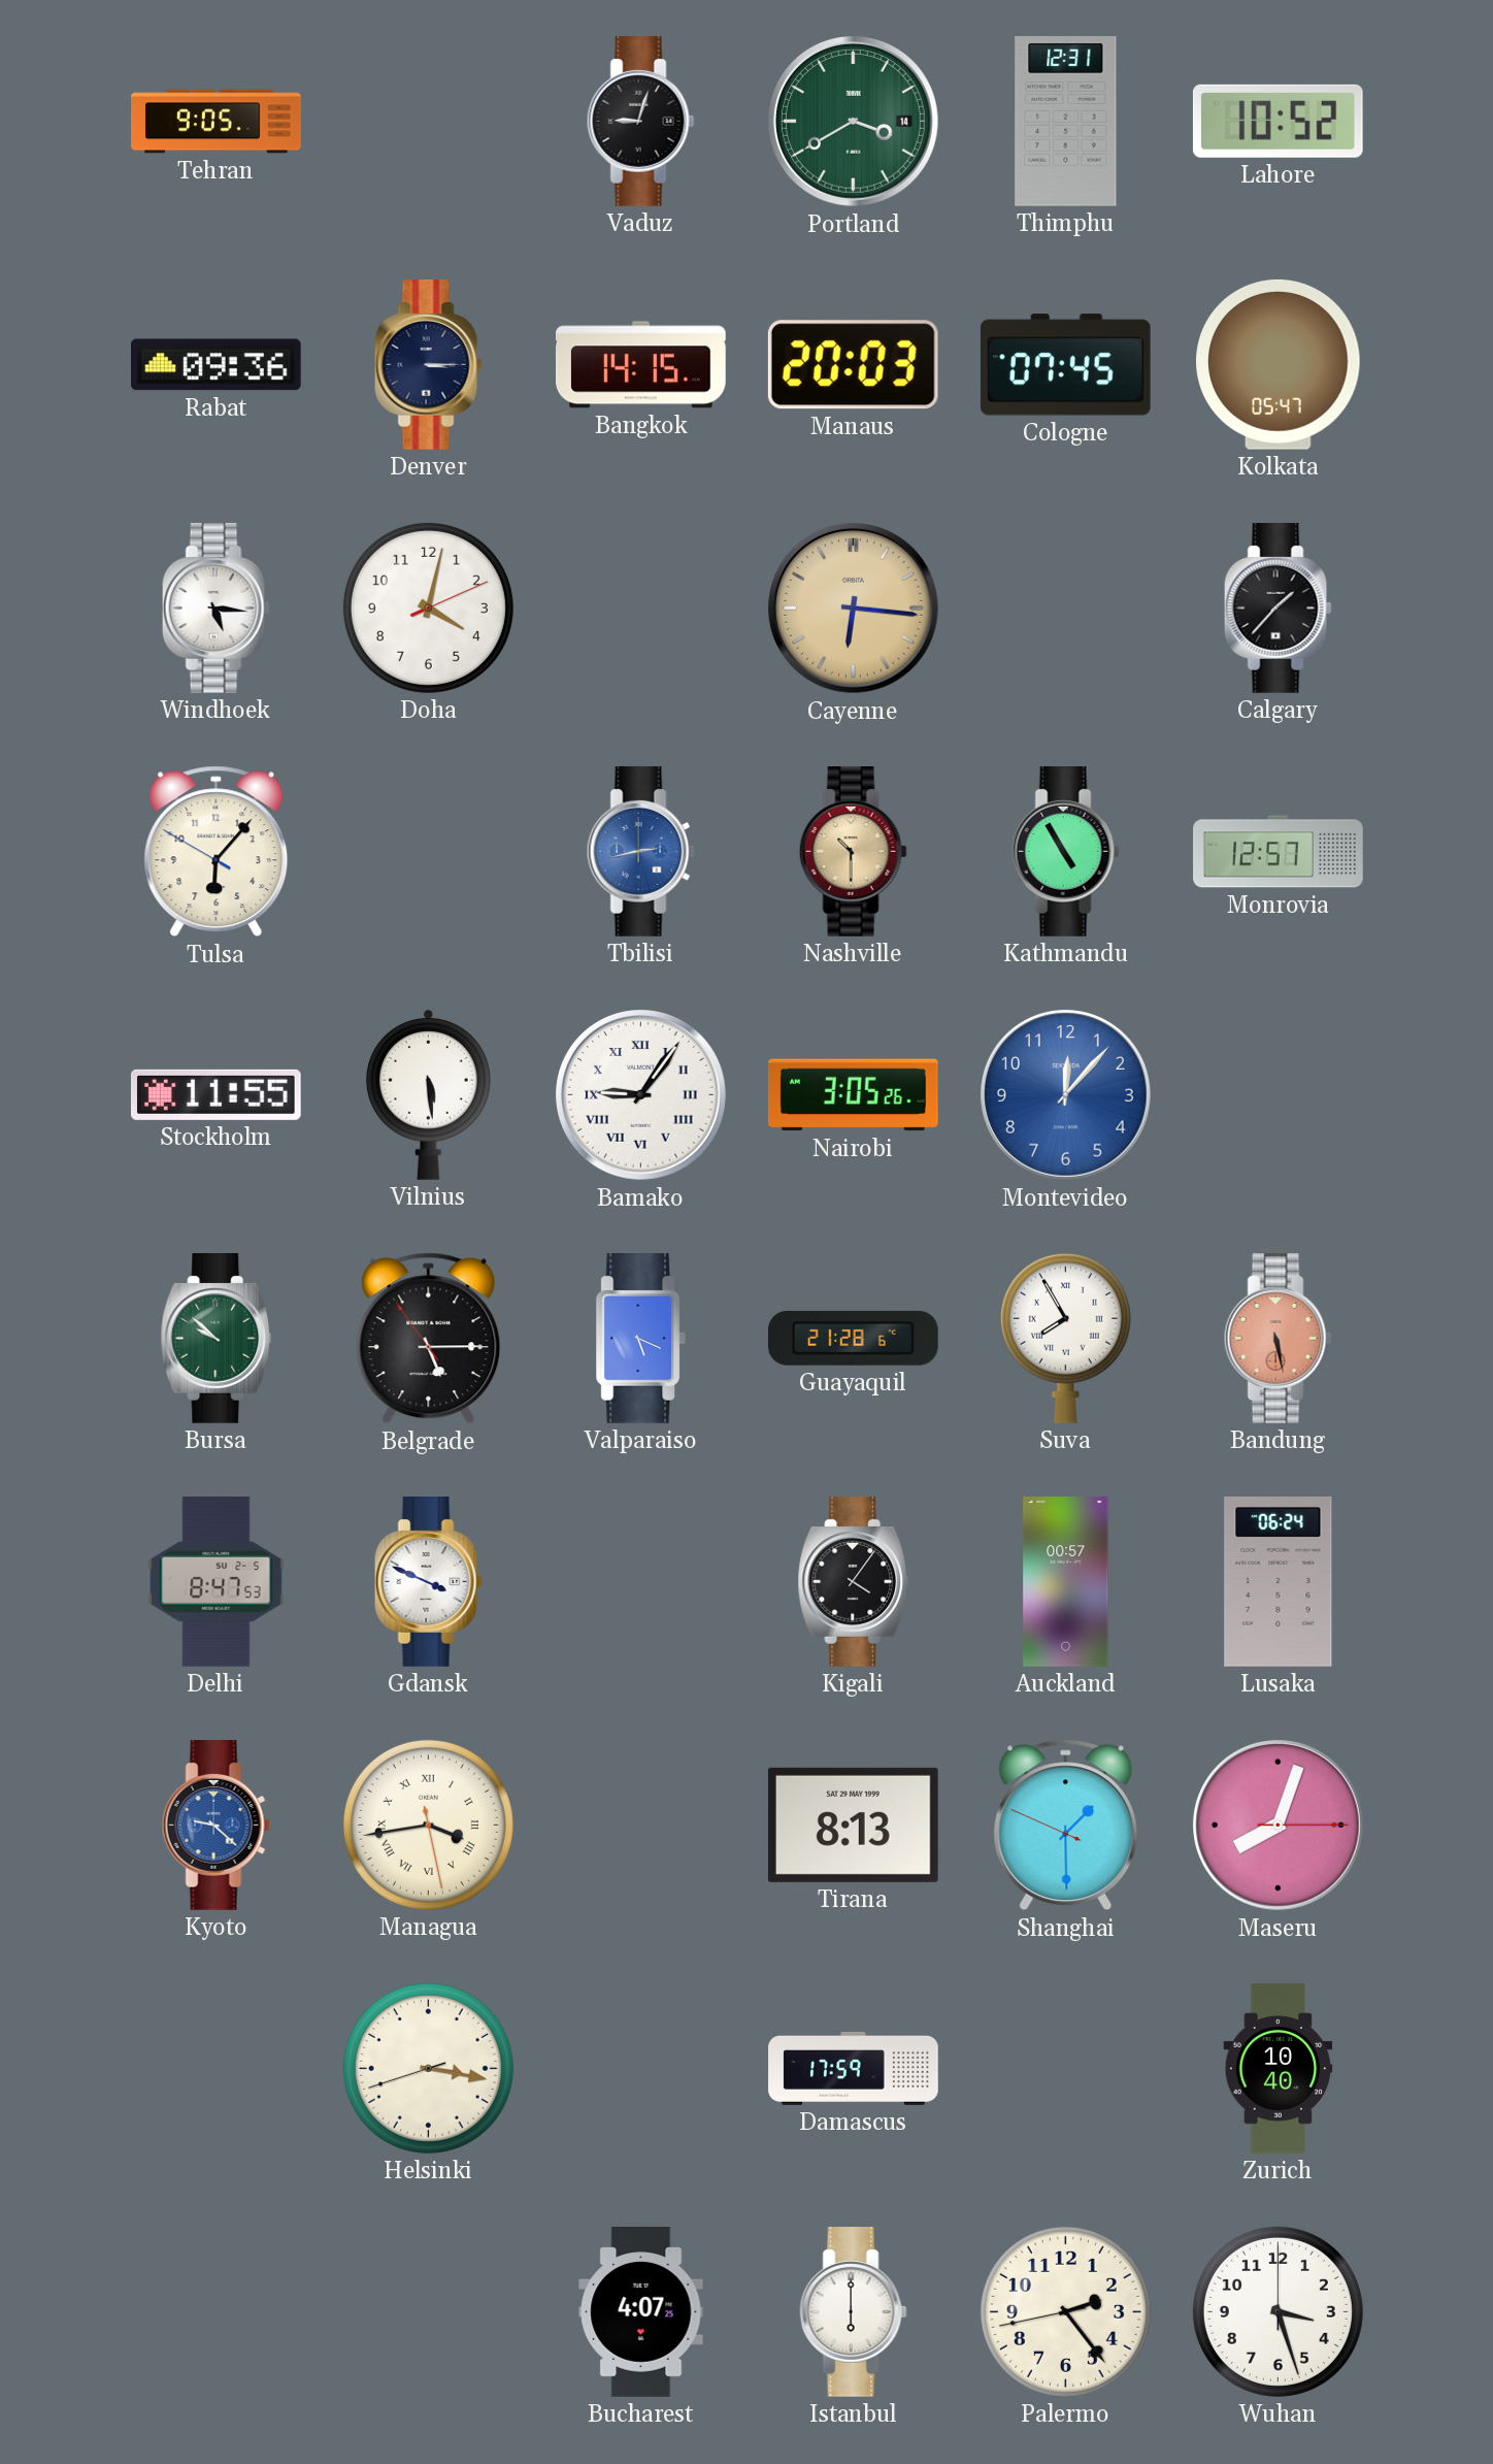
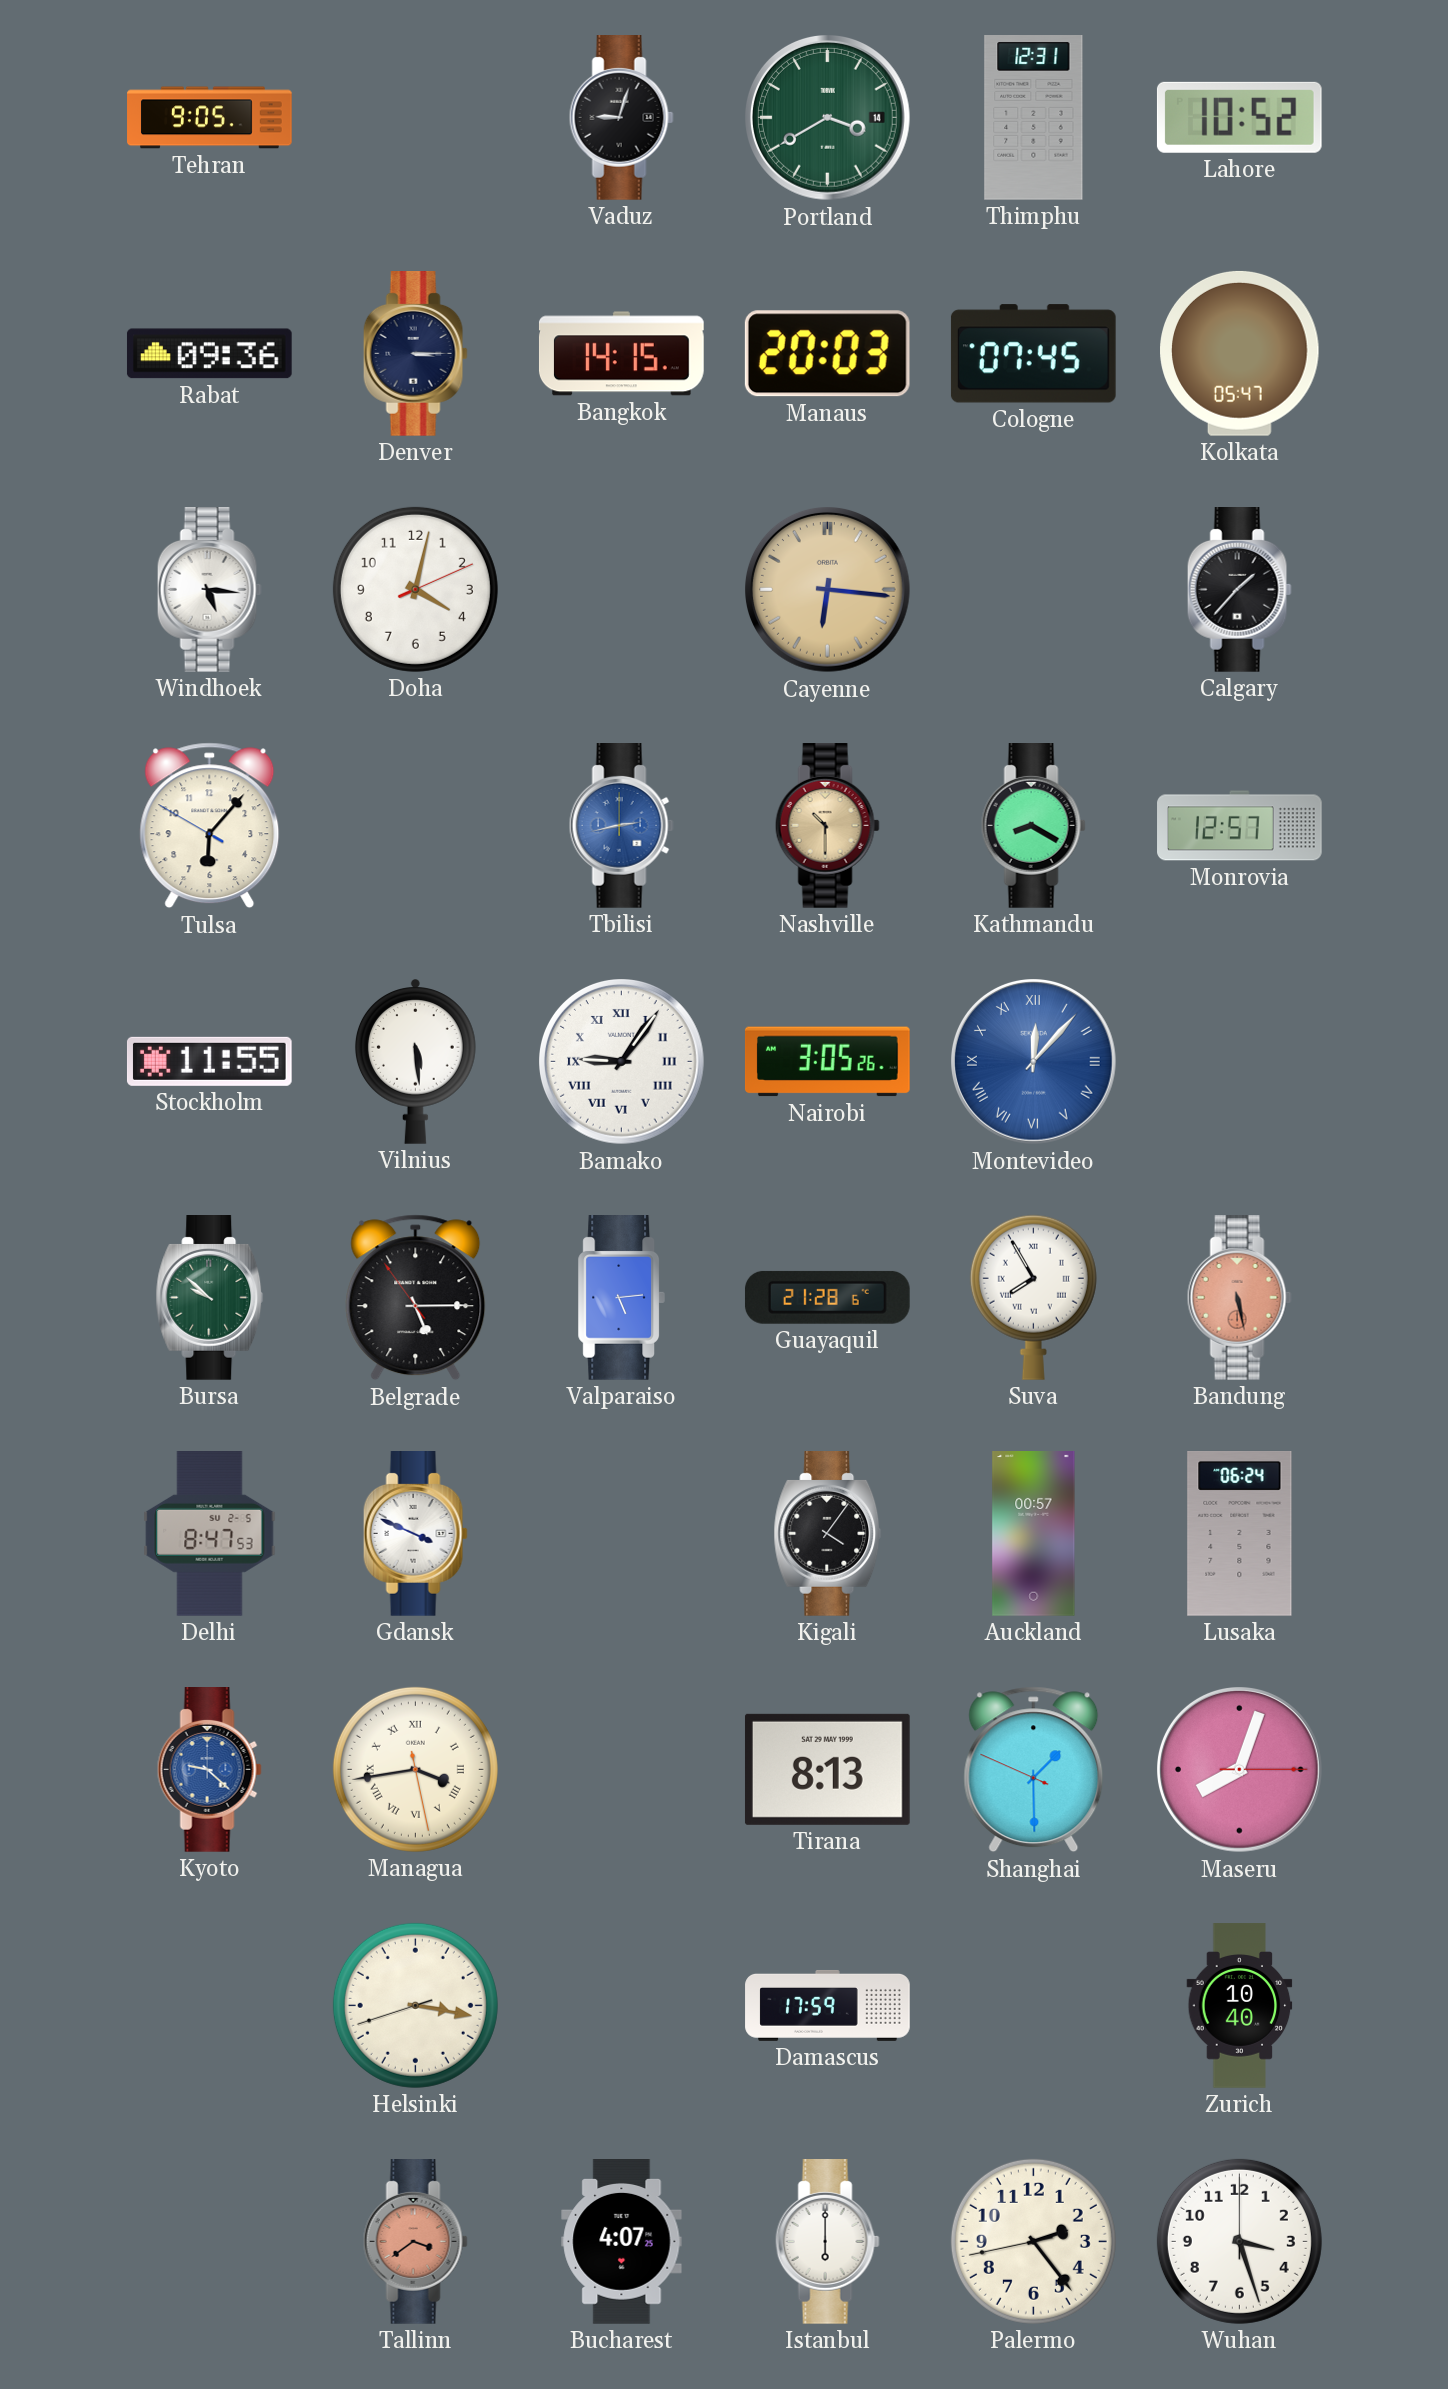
Kathmandu: 4:55 -> 8:20
Montevideo numerals: Arabic -> Roman
Valparaiso: 5:19 -> 5:14
Tallinn: none -> 3:39
